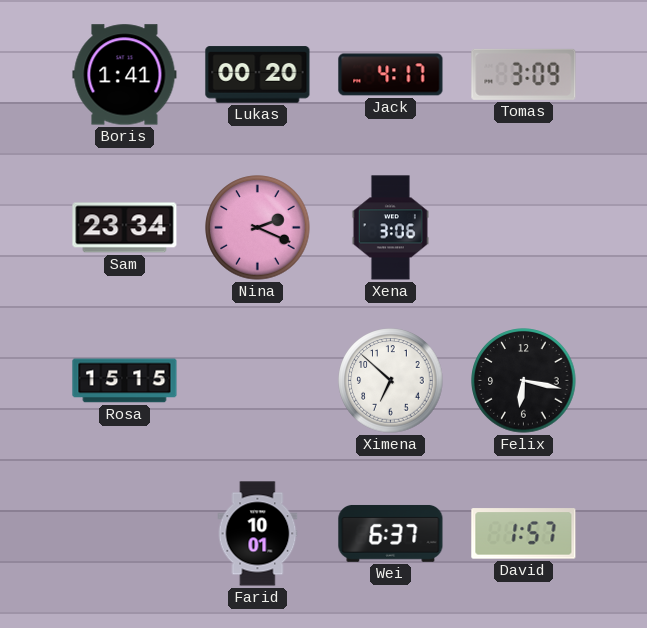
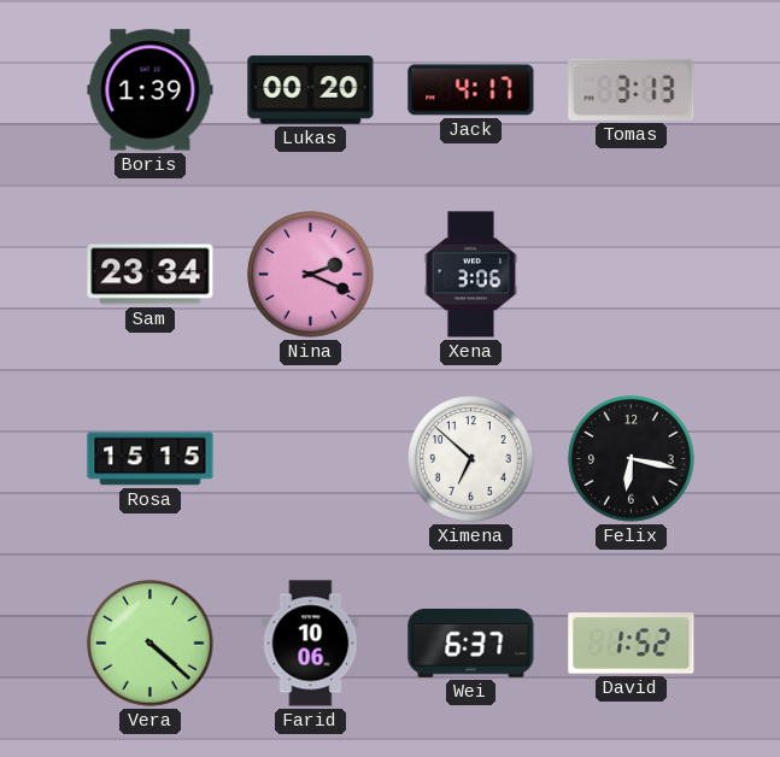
Boris: 1:41 -> 1:39
Tomas: 3:09 -> 3:13
Vera: none -> 4:22
Farid: 10:01 -> 10:06
David: 1:57 -> 1:52
